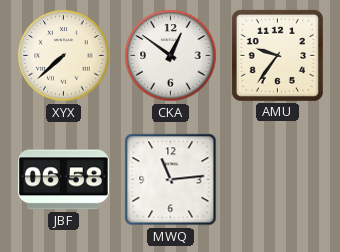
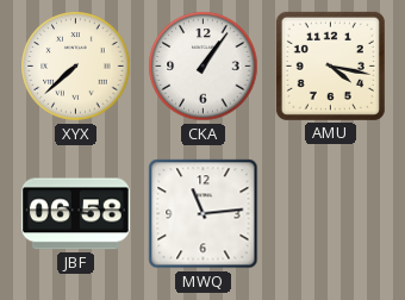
CKA: 12:51 -> 1:06
AMU: 9:36 -> 4:17
